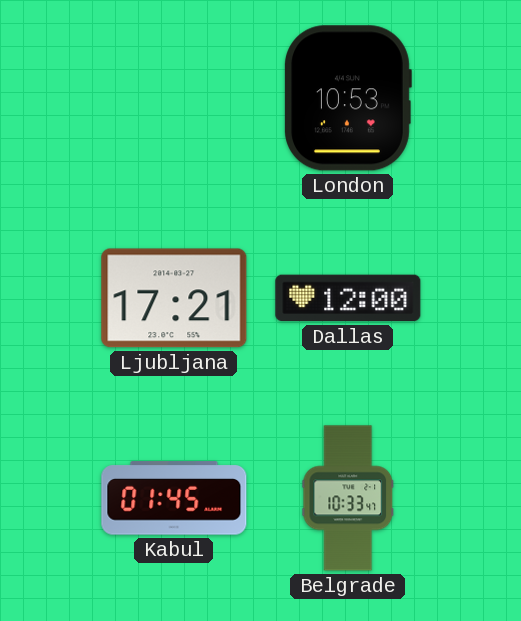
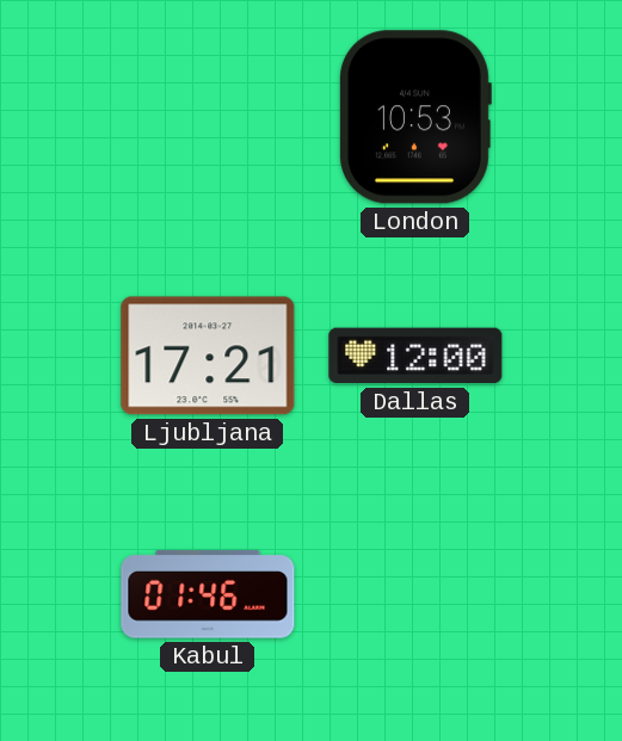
Kabul: 01:45 -> 01:46
Belgrade: 10:33 -> none
